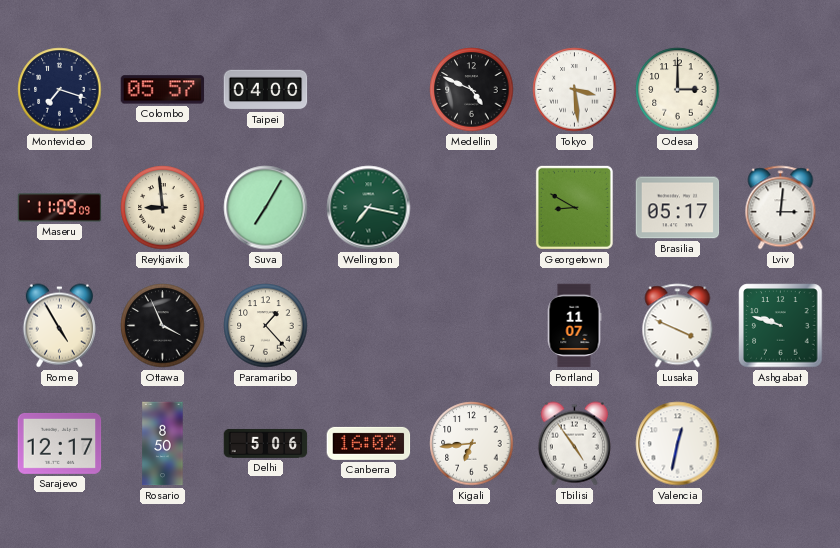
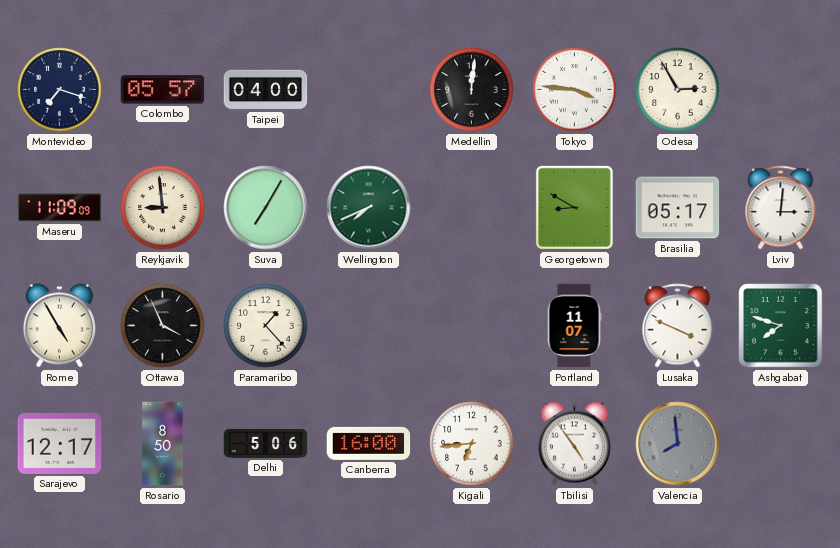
Medellin: 4:49 -> 12:01
Tokyo: 3:29 -> 3:46
Odesa: 3:00 -> 2:55
Wellington: 7:17 -> 7:41
Ashgabat: 9:48 -> 7:48
Canberra: 16:02 -> 16:00
Valencia: 12:32 -> 7:59
Valencia dial: white -> grey
